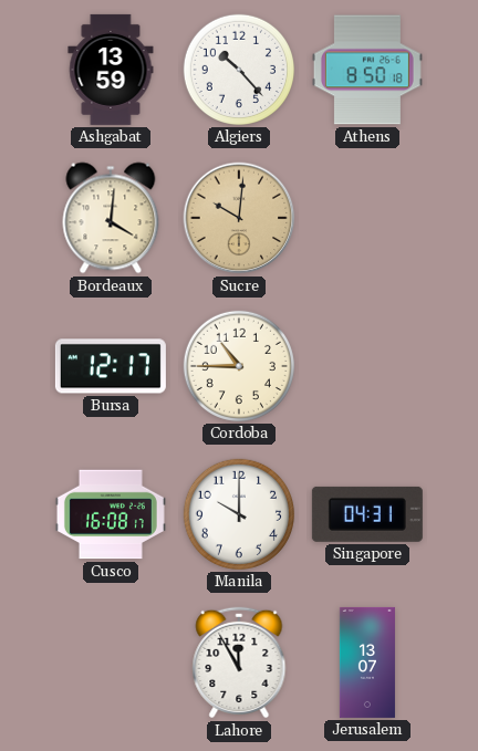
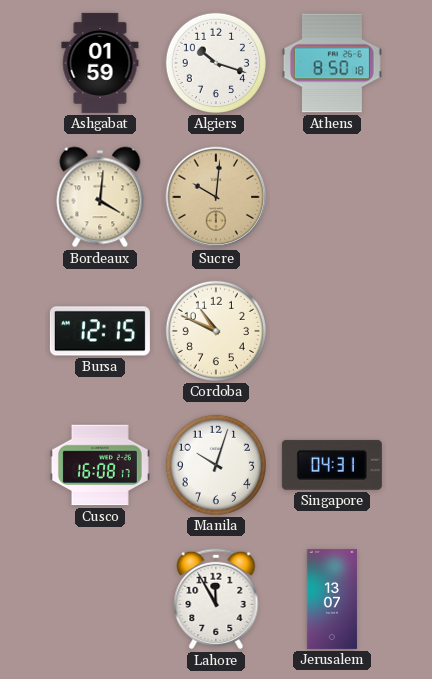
Ashgabat: 13:59 -> 01:59
Algiers: 10:23 -> 10:18
Bursa: 12:17 -> 12:15
Cordoba: 10:45 -> 10:49
Manila: 10:00 -> 10:03
